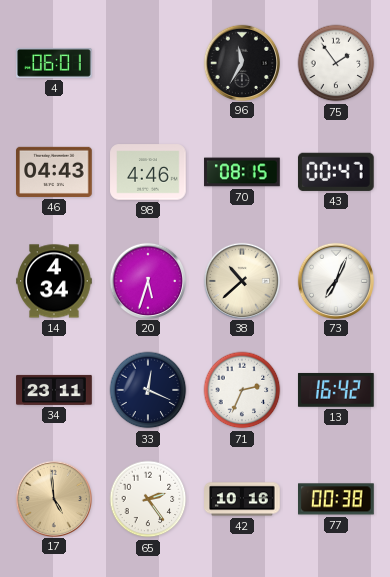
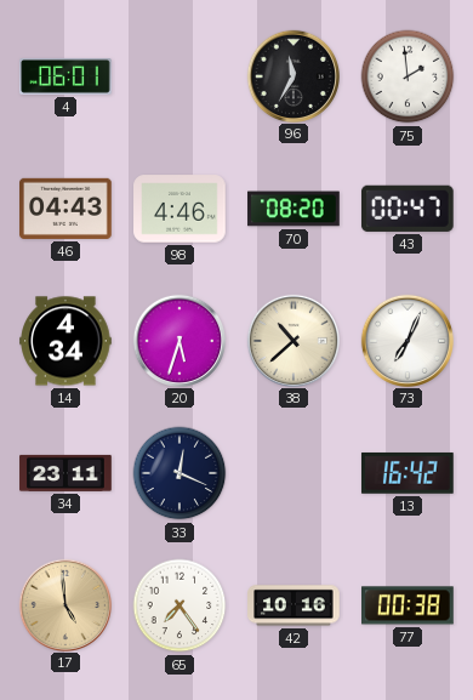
75: 1:54 -> 1:59
70: 08:15 -> 08:20
71: 2:34 -> none
65: 2:24 -> 7:24
